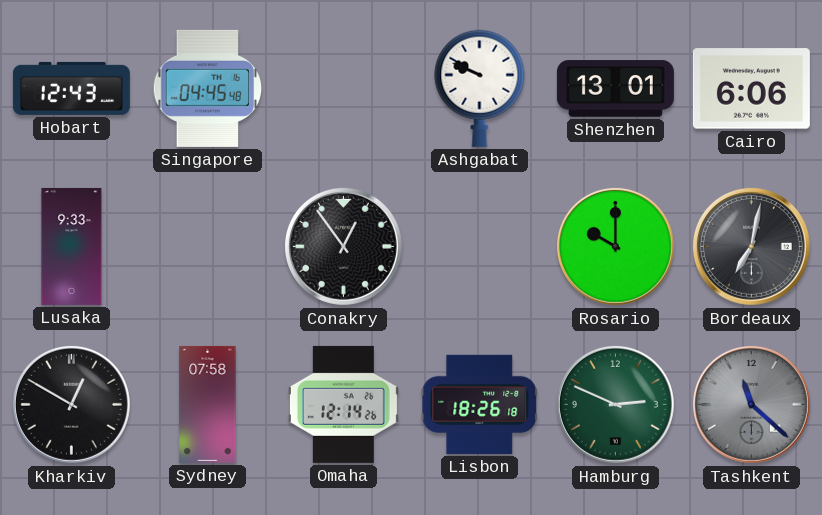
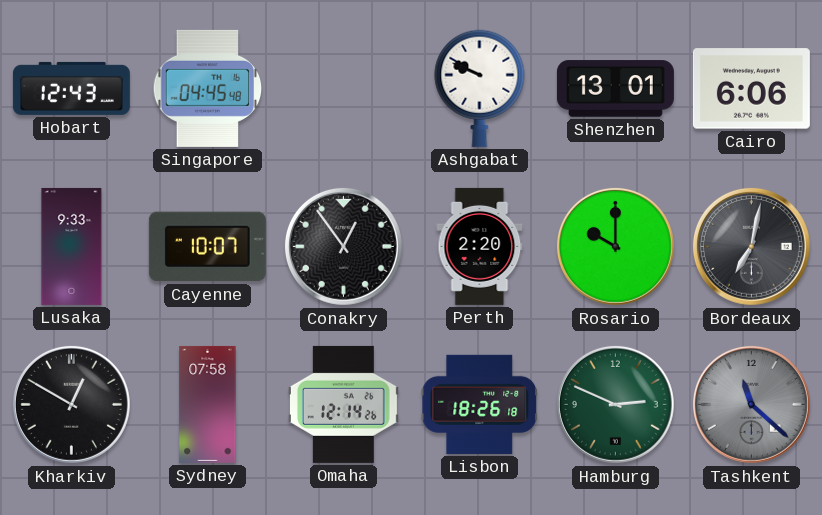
Cayenne: none -> 10:07
Perth: none -> 2:20
